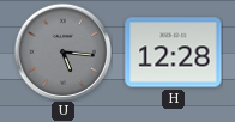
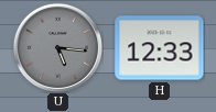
H: 12:28 -> 12:33
